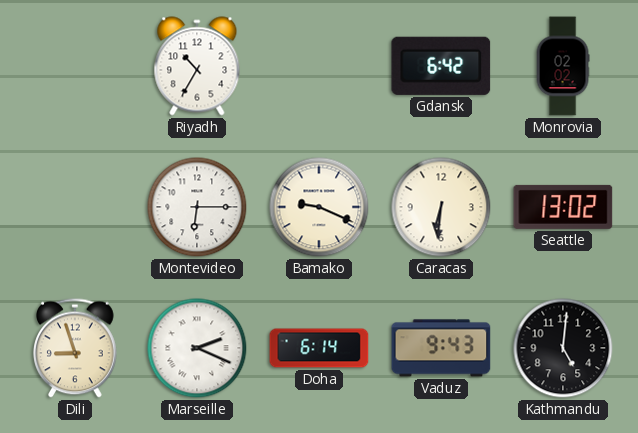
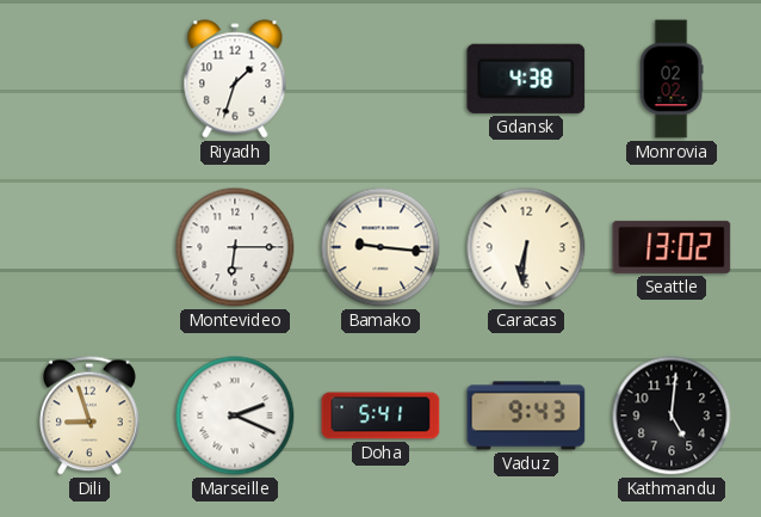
Riyadh: 10:35 -> 1:33
Gdansk: 6:42 -> 4:38
Bamako: 9:19 -> 9:16
Doha: 6:14 -> 5:41
